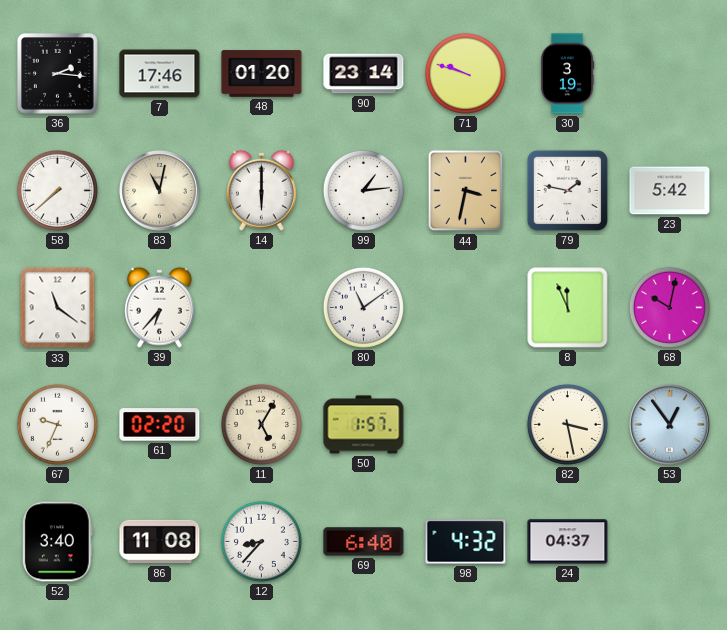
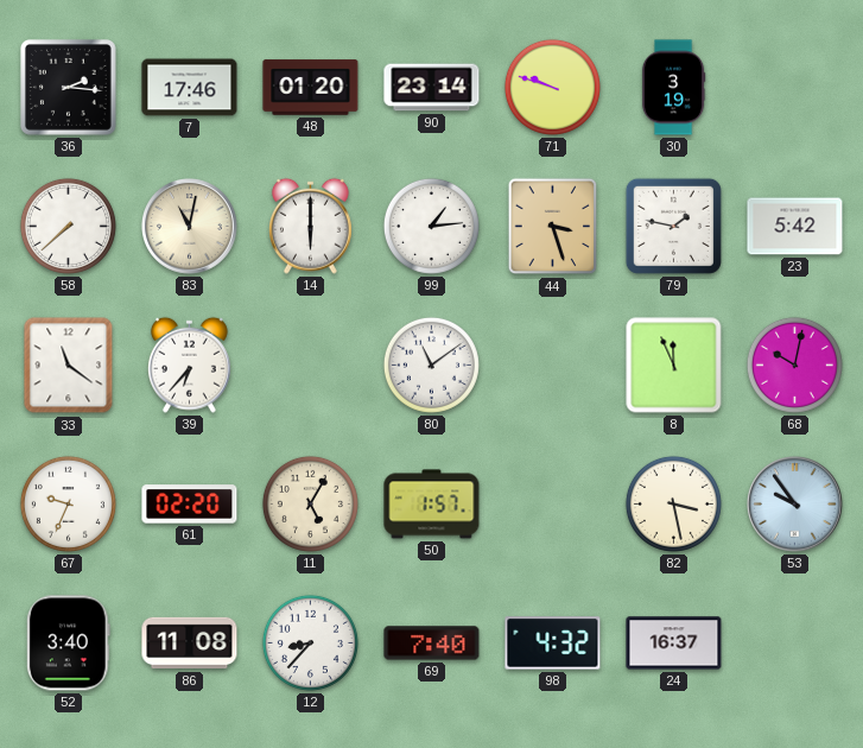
44: 3:32 -> 3:27
53: 12:54 -> 9:54
69: 6:40 -> 7:40
24: 04:37 -> 16:37
